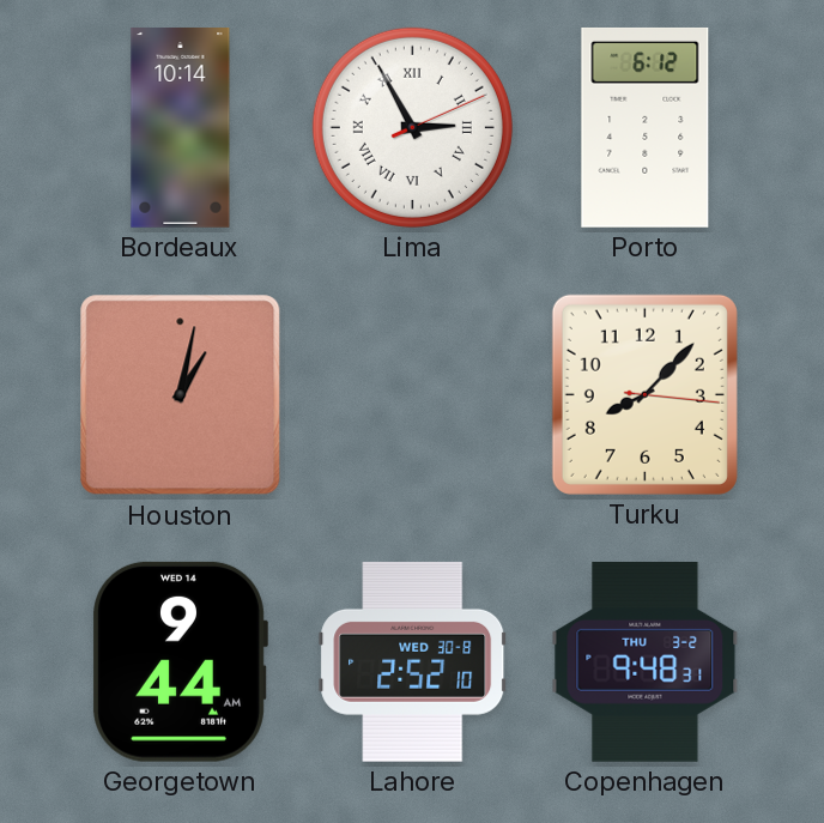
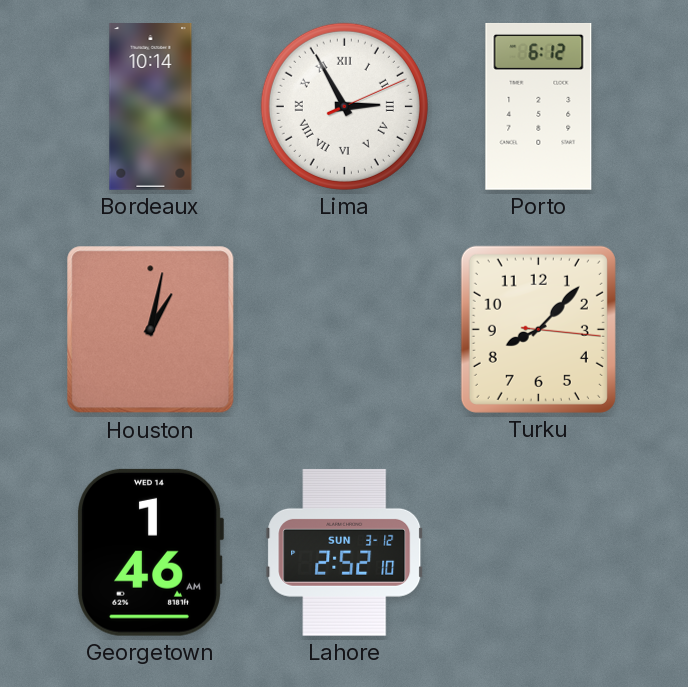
Georgetown: 9:44 -> 1:46
Lahore date: WED 30-8 -> SUN 3-12
Copenhagen: 9:48 -> none
